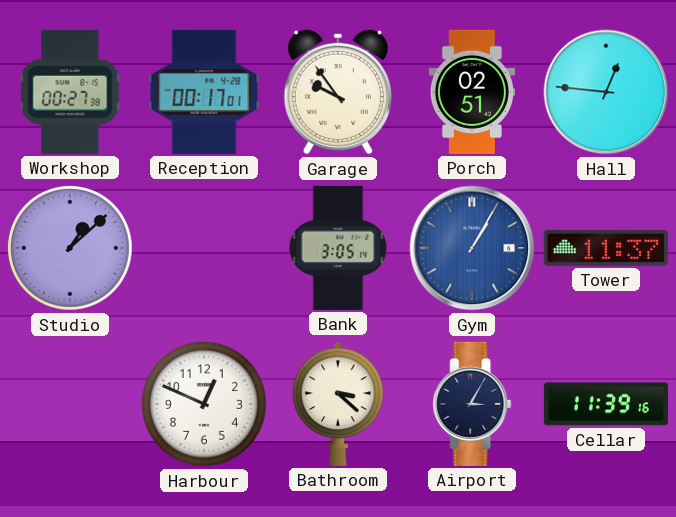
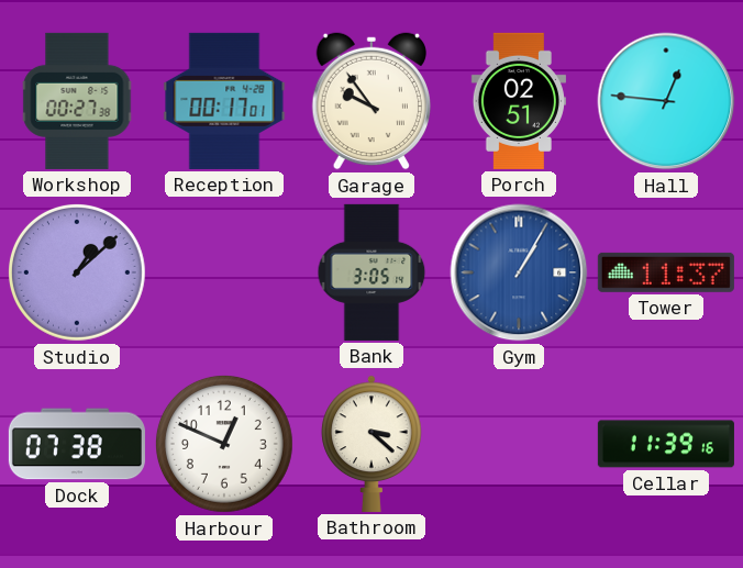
Dock: none -> 07:38
Airport: 3:05 -> none
